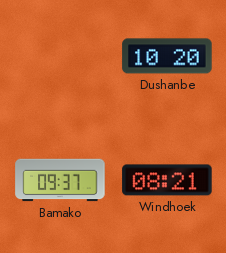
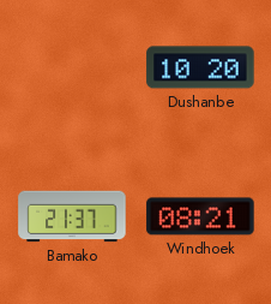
Bamako: 09:37 -> 21:37
